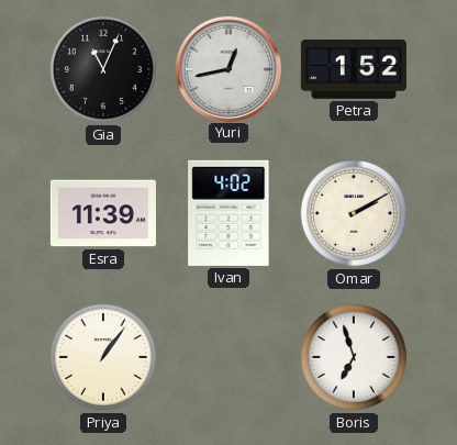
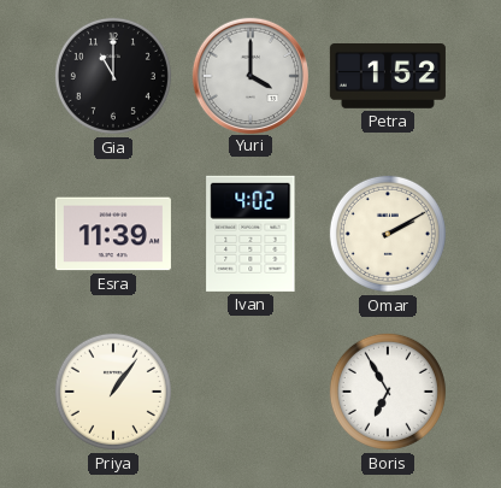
Gia: 11:04 -> 11:00
Yuri: 12:43 -> 4:00
Boris: 6:57 -> 6:55
